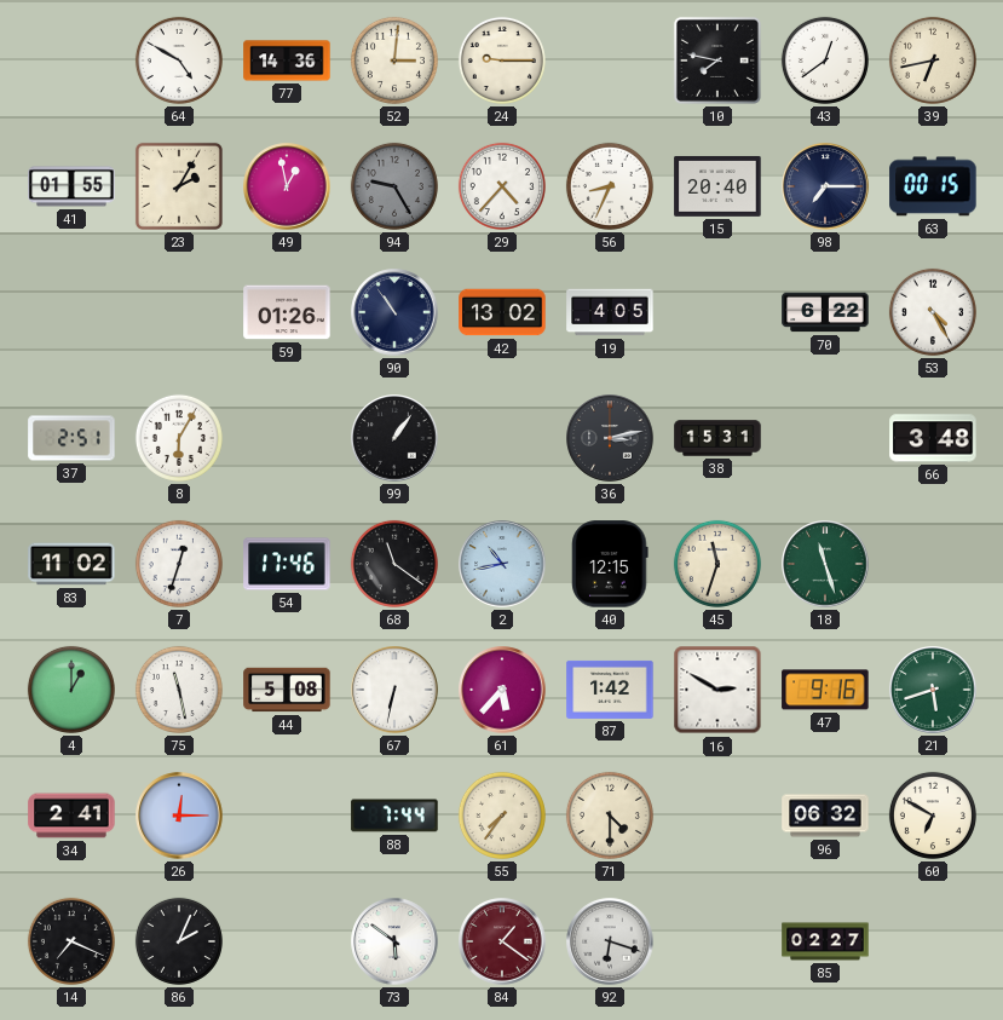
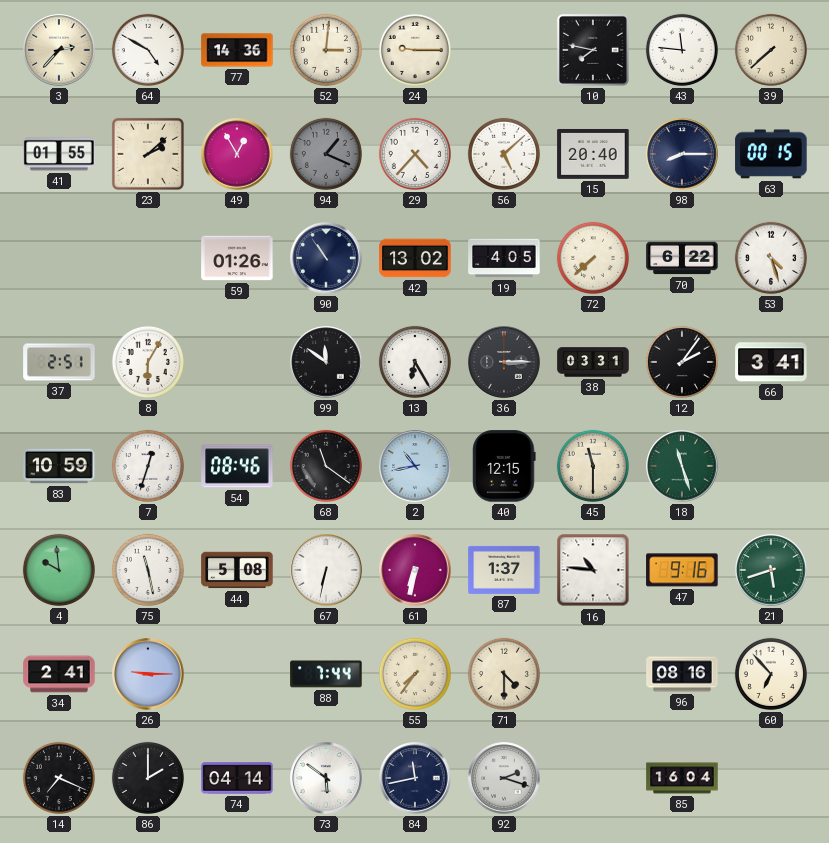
3: none -> 2:37
43: 12:39 -> 11:46
39: 6:43 -> 7:38
23: 2:05 -> 2:08
49: 12:58 -> 12:55
94: 9:25 -> 1:19
56: 8:34 -> 5:08
98: 7:15 -> 8:15
72: none -> 7:38
53: 4:25 -> 4:27
99: 1:06 -> 11:51
13: none -> 6:25
36: 3:13 -> 3:15
38: 15:31 -> 03:31
12: none -> 2:06
66: 3:48 -> 3:41
83: 11:02 -> 10:59
54: 17:46 -> 08:46
45: 11:33 -> 11:30
4: 1:00 -> 9:59
61: 5:37 -> 6:32
87: 1:42 -> 1:37
16: 2:50 -> 10:46
26: 12:15 -> 9:15
96: 06:32 -> 08:16
60: 6:50 -> 6:53
86: 2:04 -> 2:00
74: none -> 04:14
84: 1:21 -> 11:43
84 dial: burgundy -> navy
92: 6:18 -> 2:18
85: 02:27 -> 16:04
